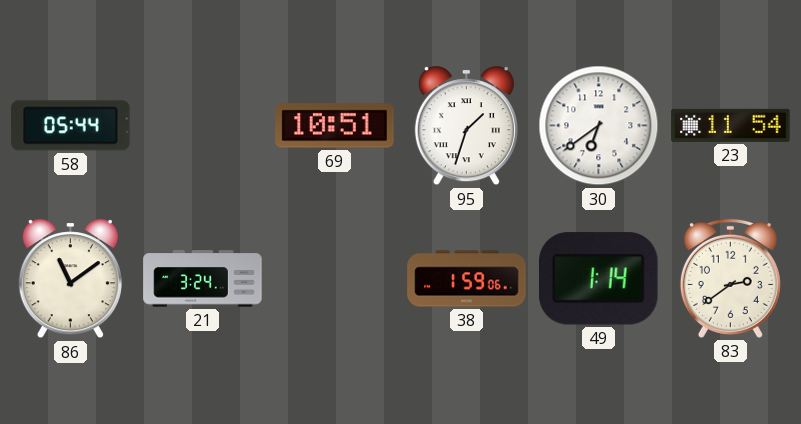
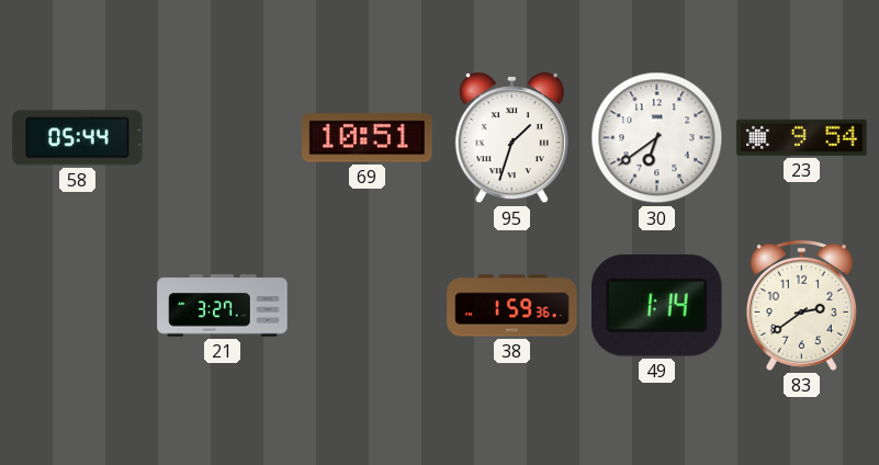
23: 11:54 -> 9:54
86: 11:09 -> none
21: 3:24 -> 3:27
38: 1:59:06 -> 1:59:36
